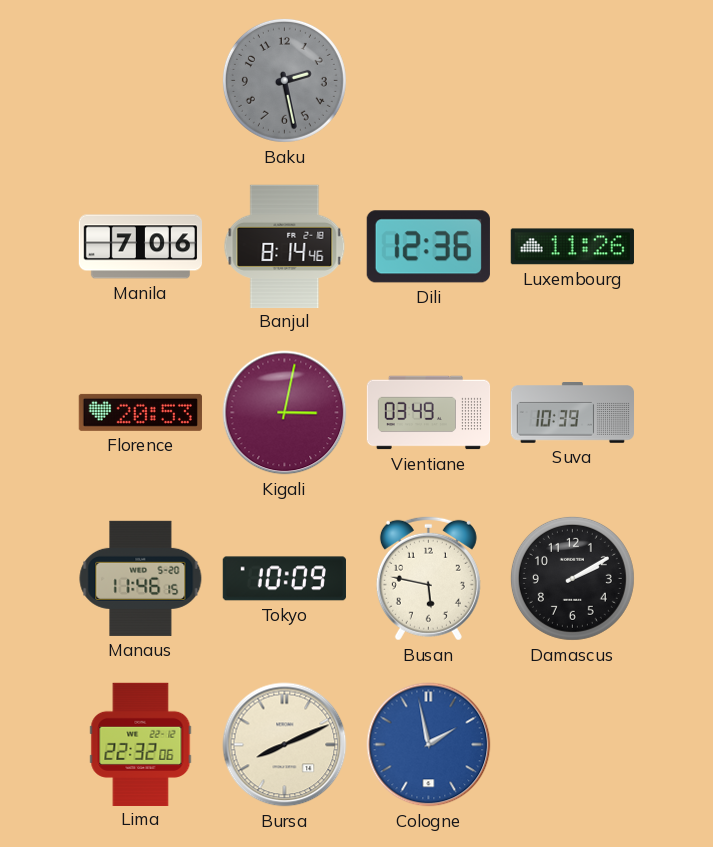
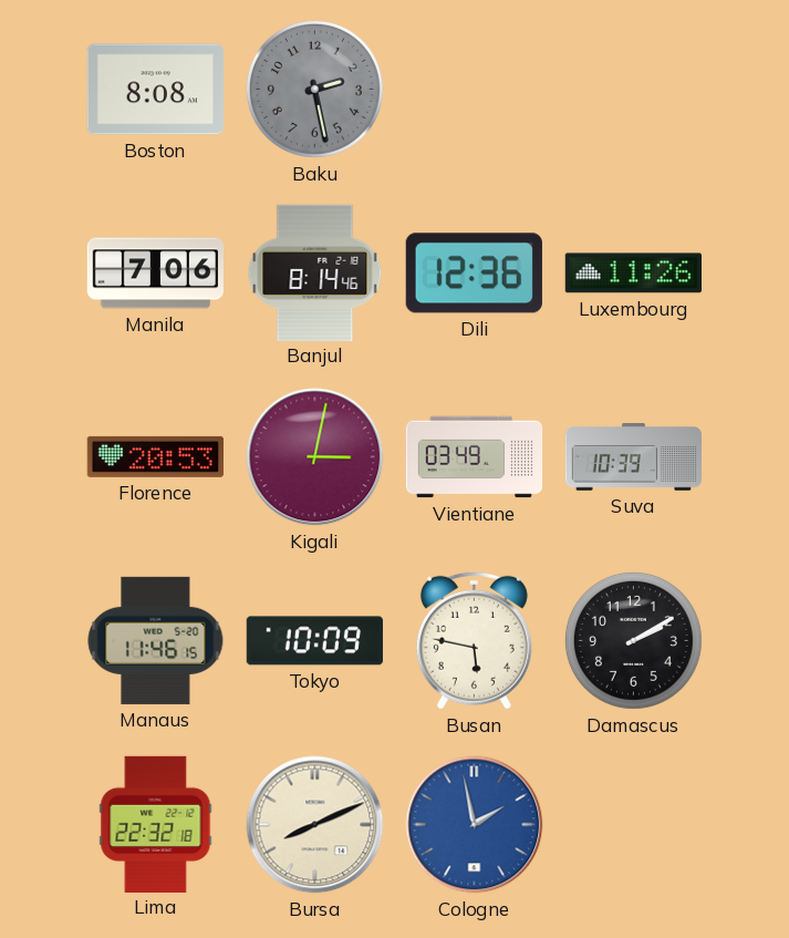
Boston: none -> 8:08
Lima: 22:32:06 -> 22:32:18
